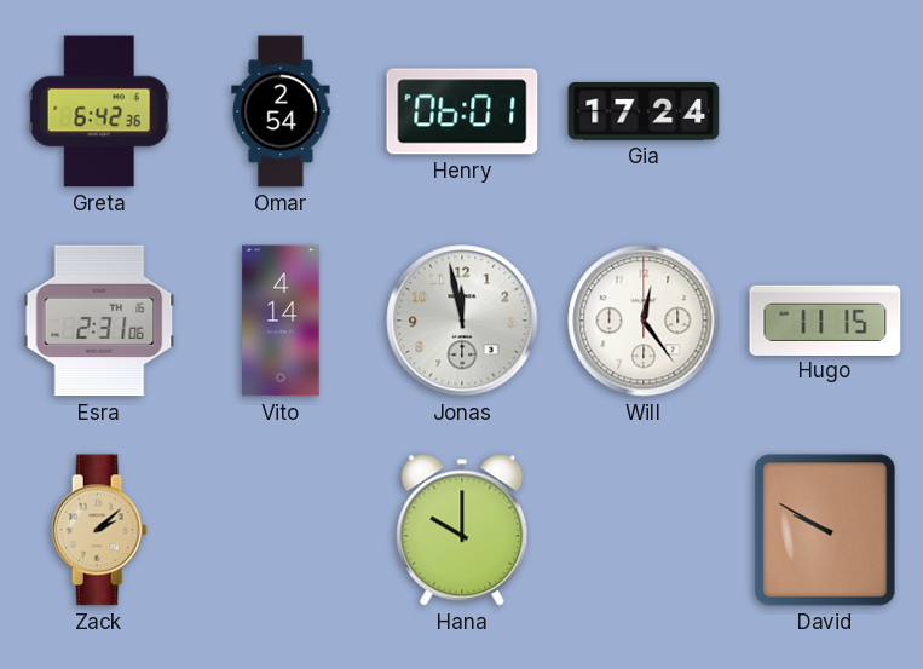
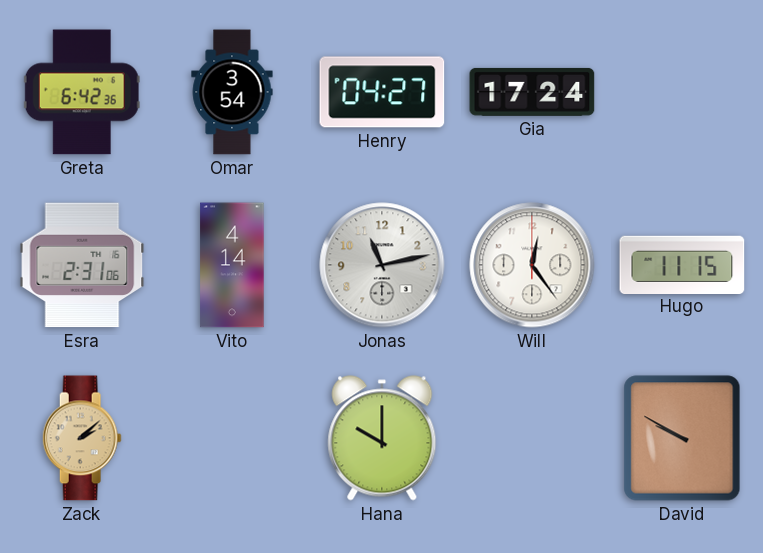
Omar: 2:54 -> 3:54
Henry: 06:01 -> 04:27
Jonas: 11:58 -> 11:13
